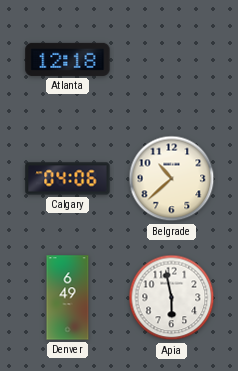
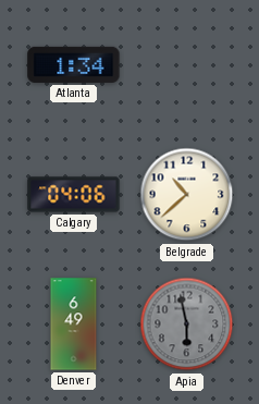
Atlanta: 12:18 -> 1:34
Apia dial: white -> grey
